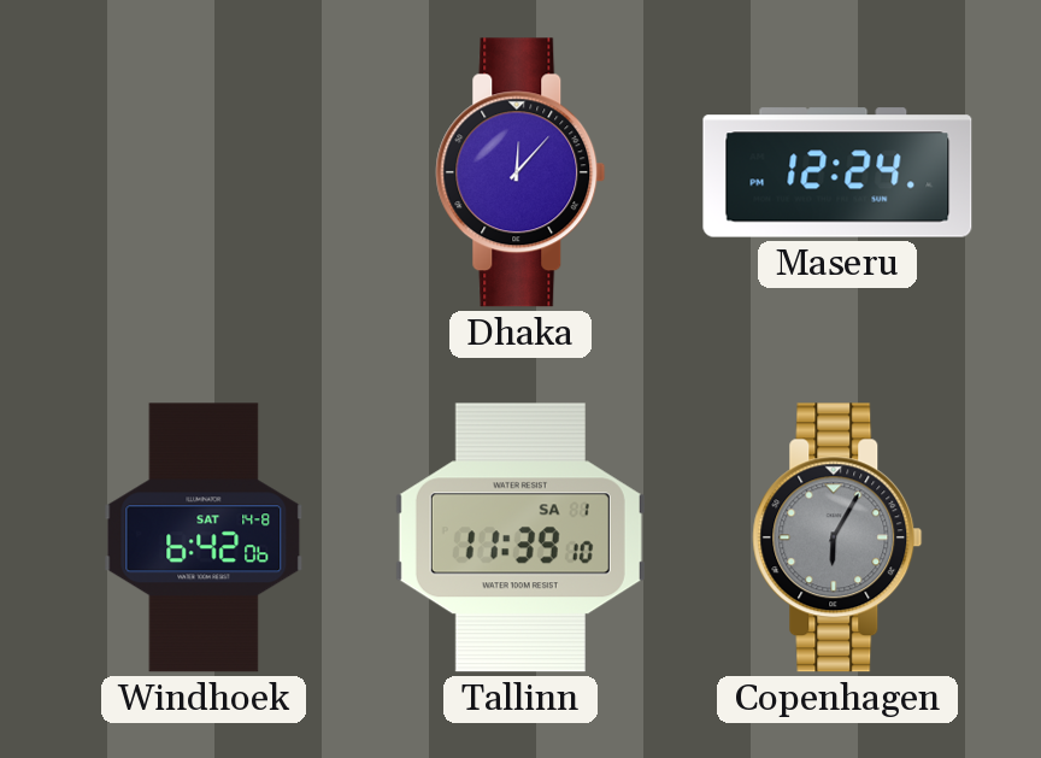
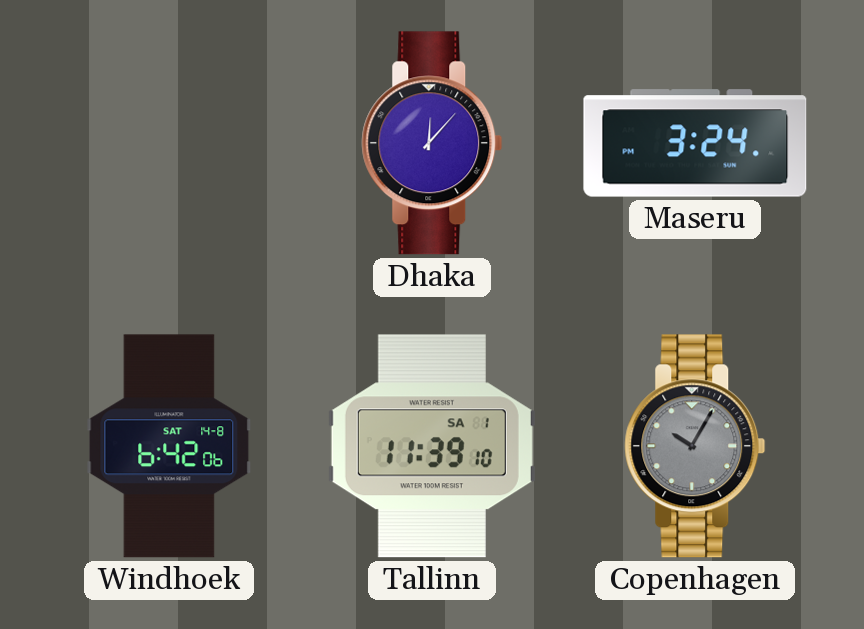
Maseru: 12:24 -> 3:24
Copenhagen: 6:05 -> 10:05
